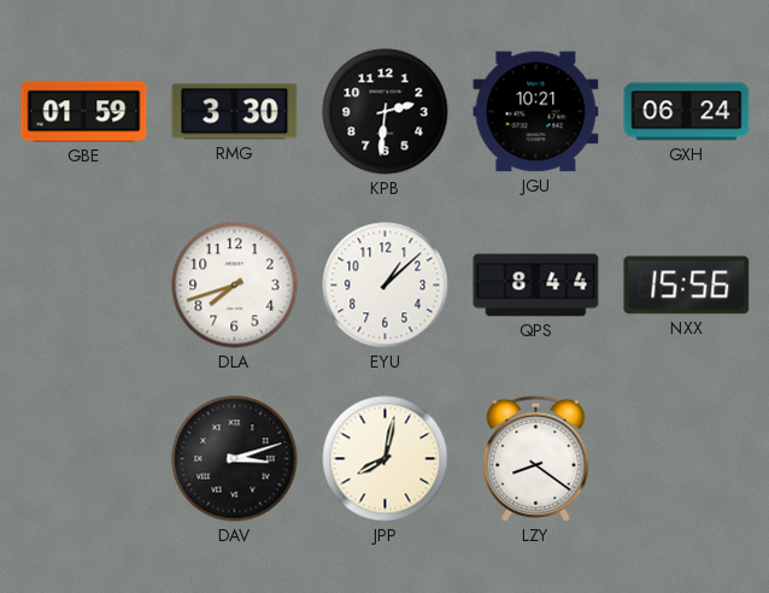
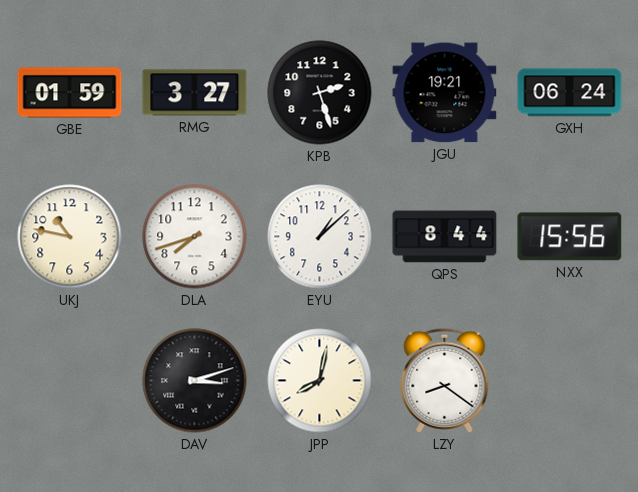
RMG: 3:30 -> 3:27
KPB: 2:31 -> 2:27
JGU: 10:21 -> 19:21
UKJ: none -> 10:47
